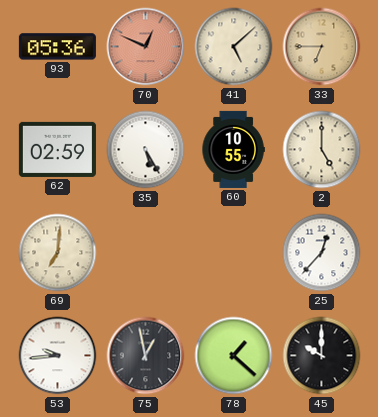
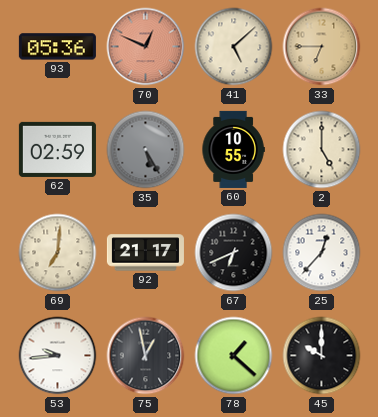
35 dial: white -> grey
92: none -> 21:17
67: none -> 6:41
